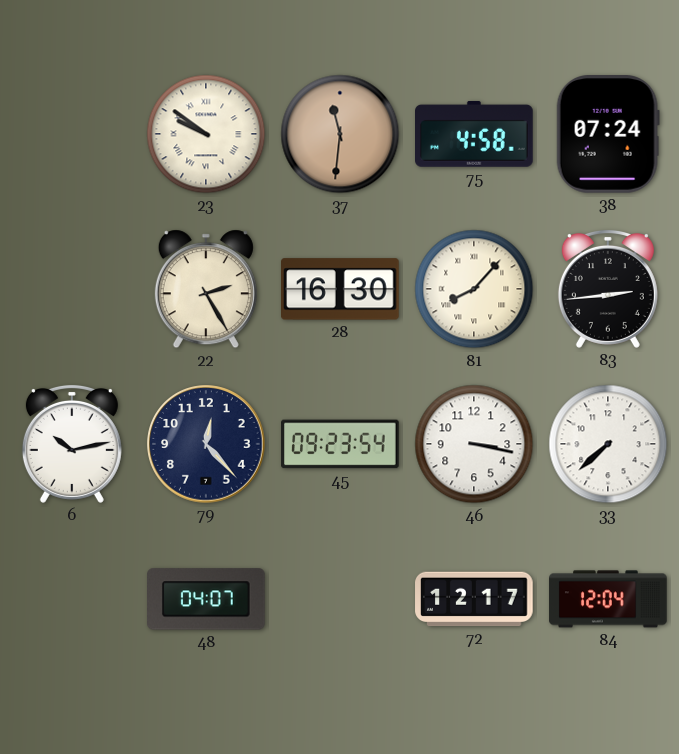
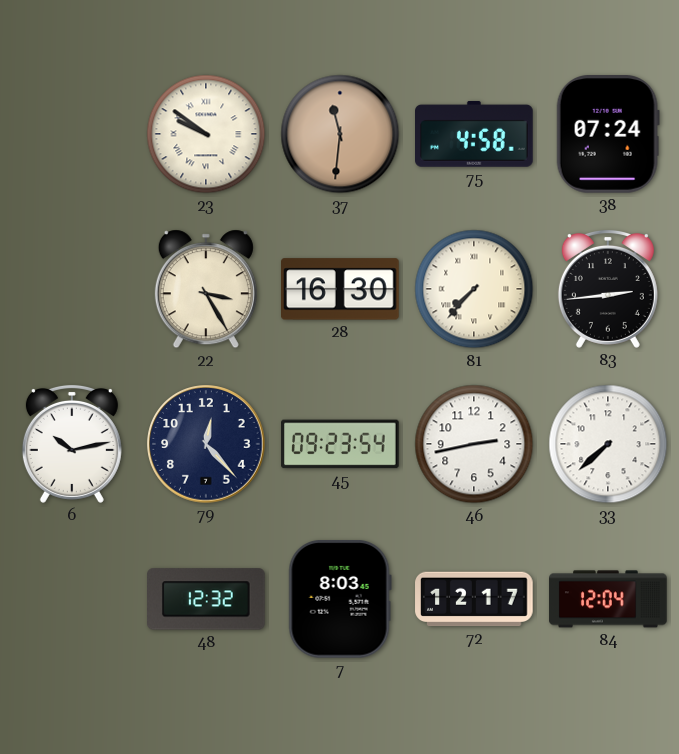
22: 2:25 -> 3:25
81: 8:07 -> 7:37
46: 3:17 -> 2:43
48: 04:07 -> 12:32
7: none -> 8:03
